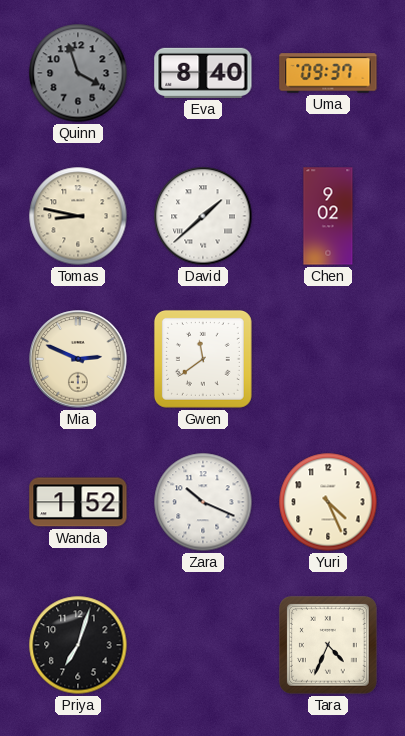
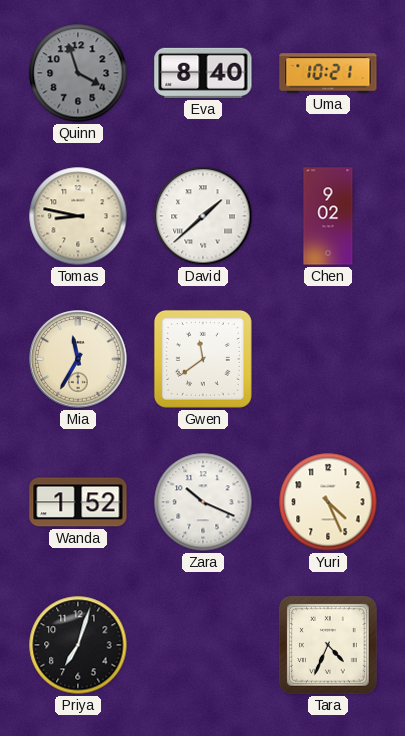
Uma: 09:37 -> 10:21
Mia: 2:49 -> 11:35
